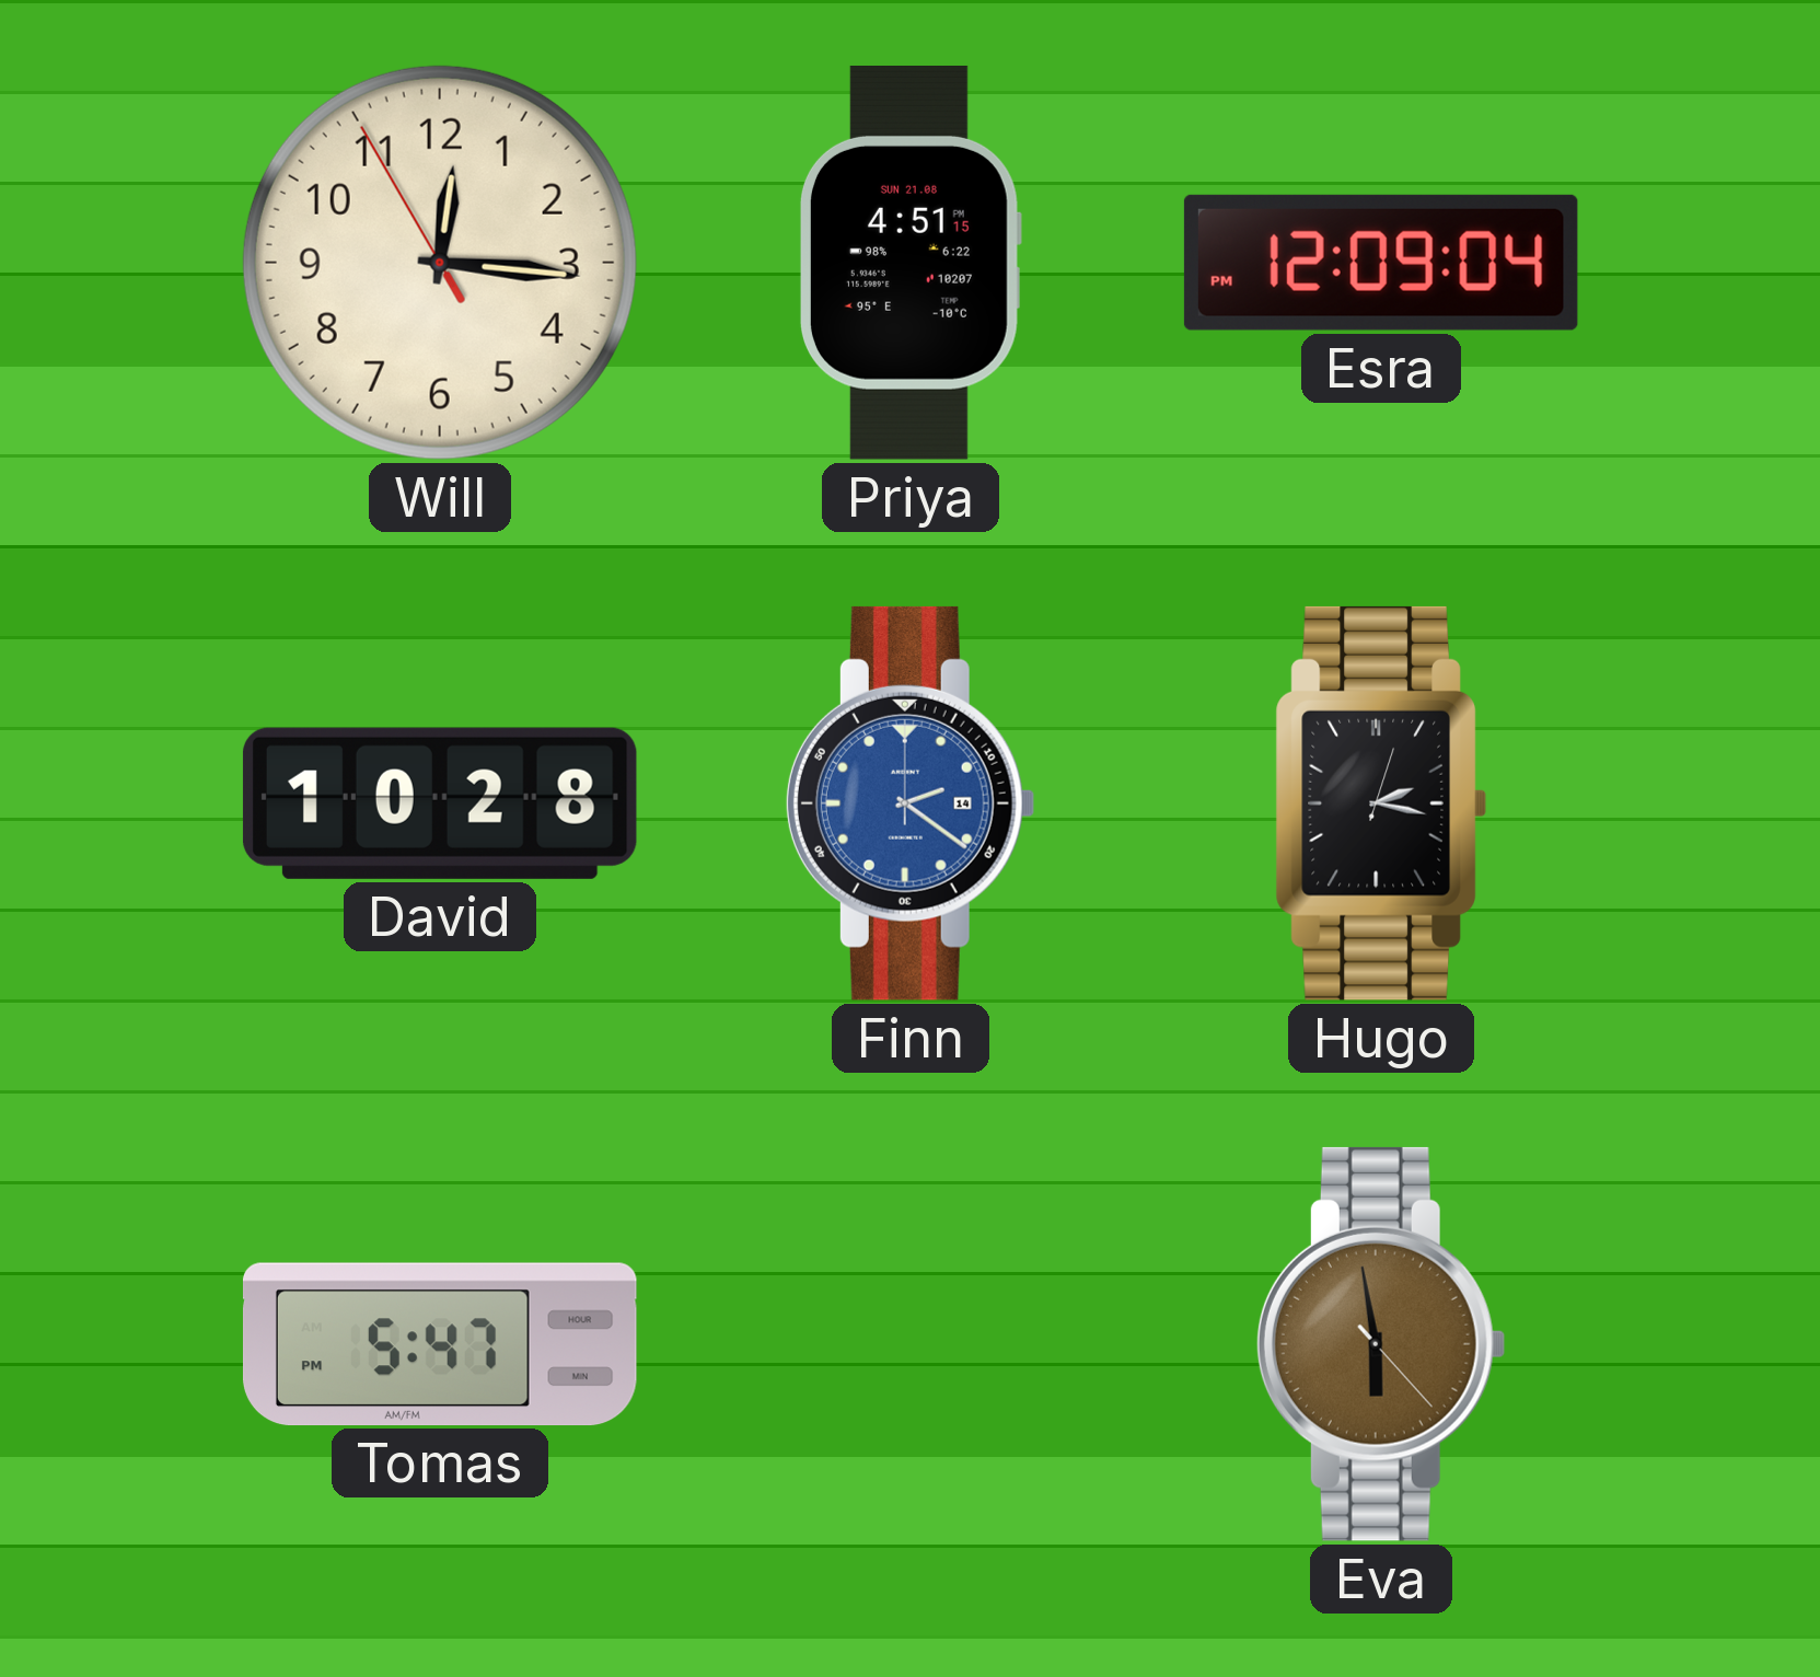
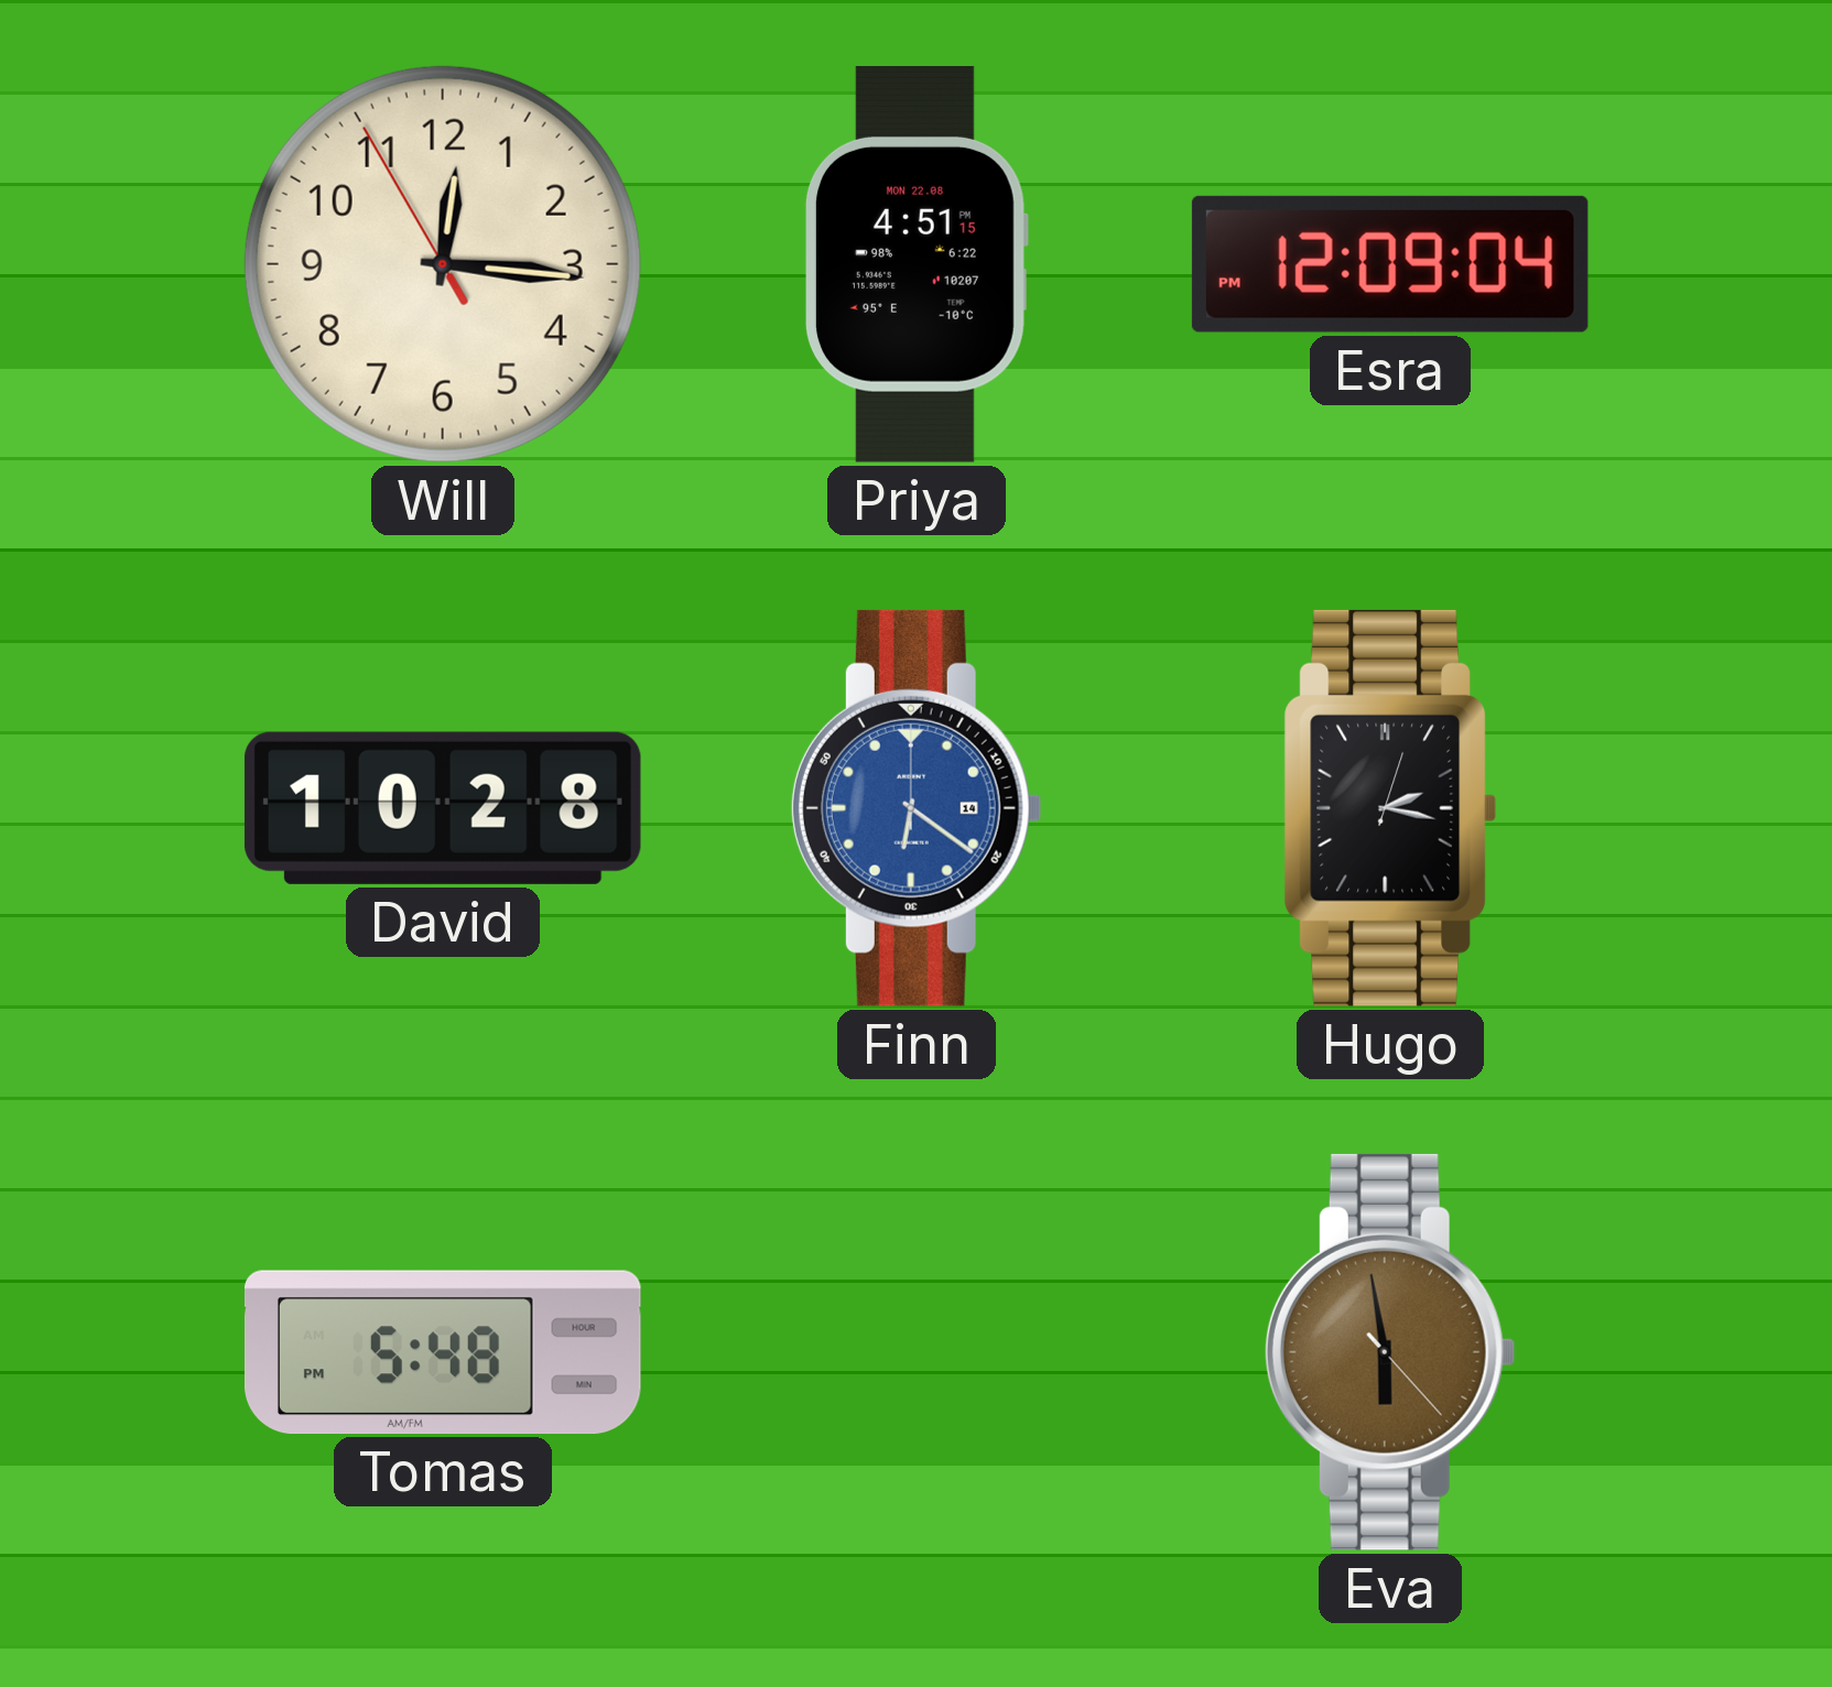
Priya date: SUN 21.08 -> MON 22.08
Finn: 2:21 -> 6:21
Tomas: 5:47 -> 5:48
